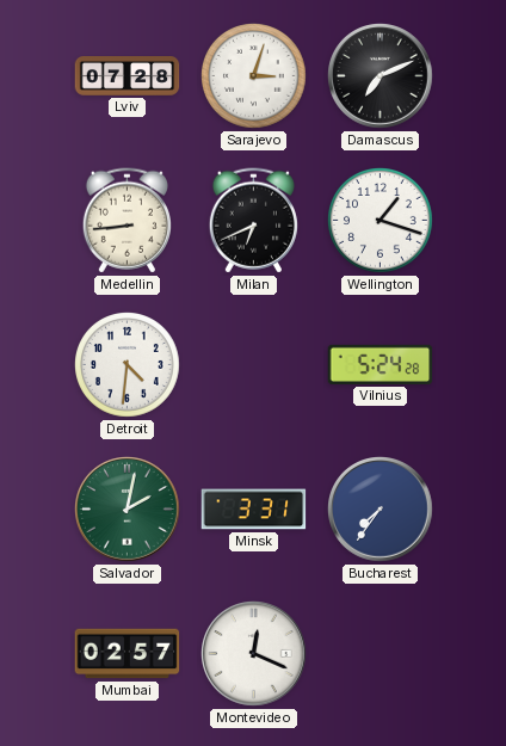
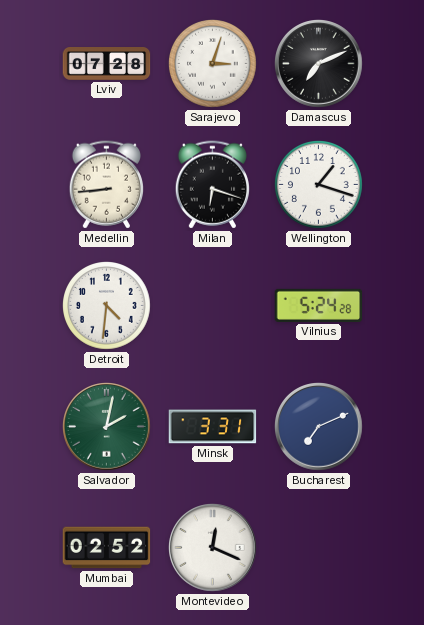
Milan: 6:41 -> 6:18
Bucharest: 7:36 -> 7:11
Mumbai: 02:57 -> 02:52
